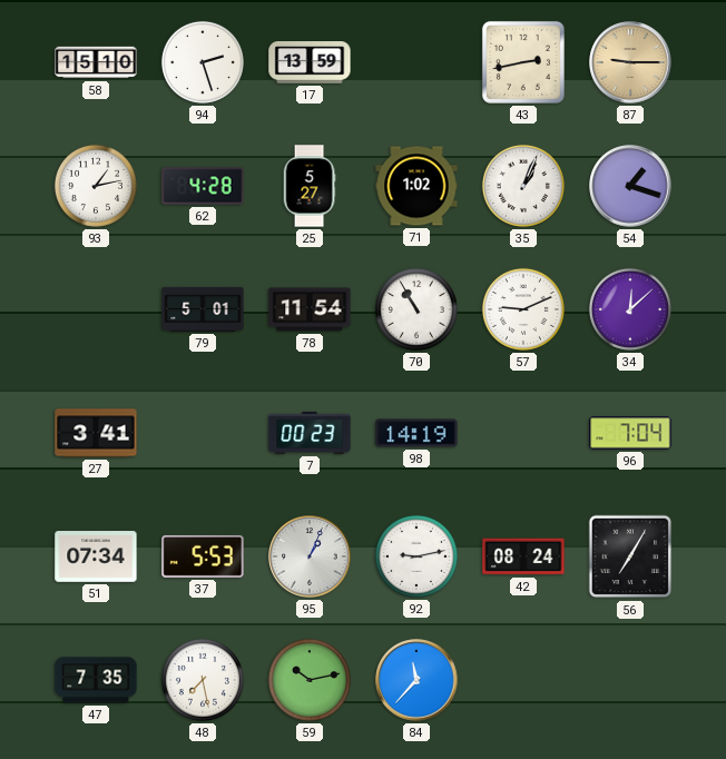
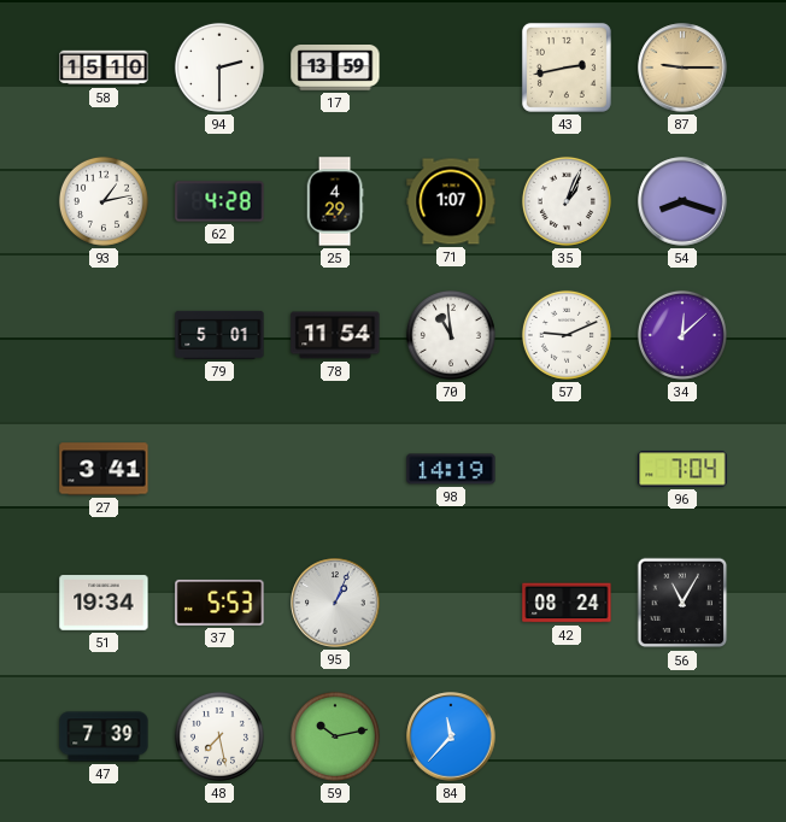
94: 2:27 -> 2:30
25: 5:27 -> 4:29
71: 1:02 -> 1:07
54: 1:18 -> 8:18
70: 10:55 -> 10:59
7: 00:23 -> none
51: 07:34 -> 19:34
92: 9:13 -> none
56: 7:05 -> 11:05
47: 7:35 -> 7:39
